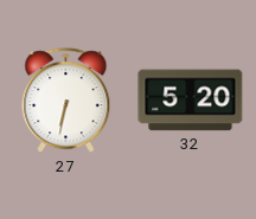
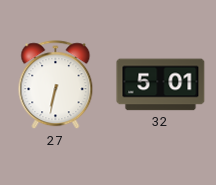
32: 5:20 -> 5:01
